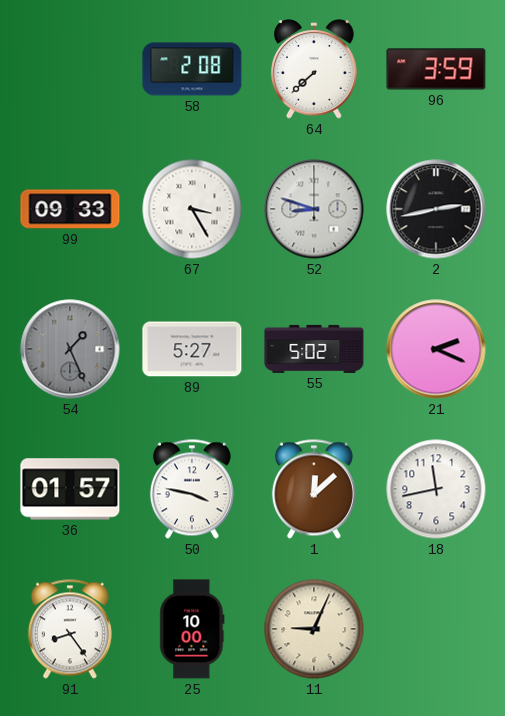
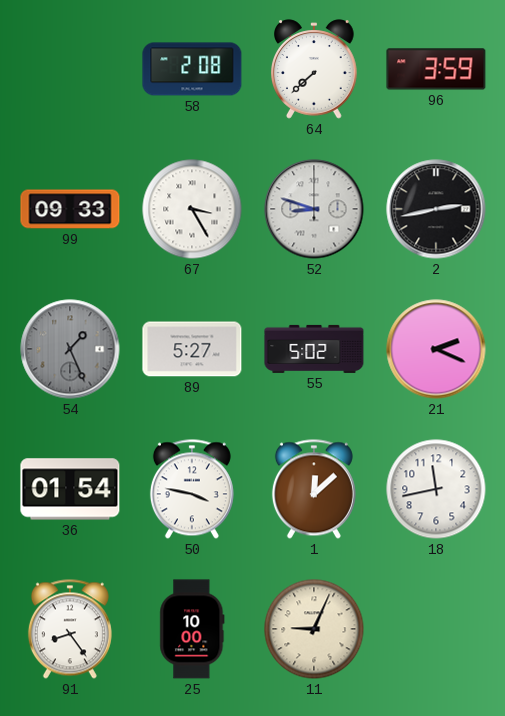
36: 01:57 -> 01:54
